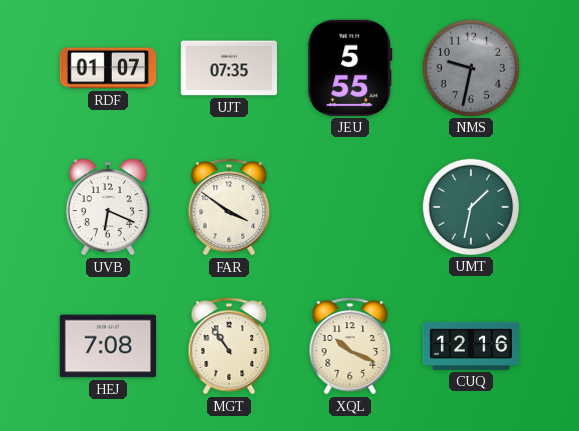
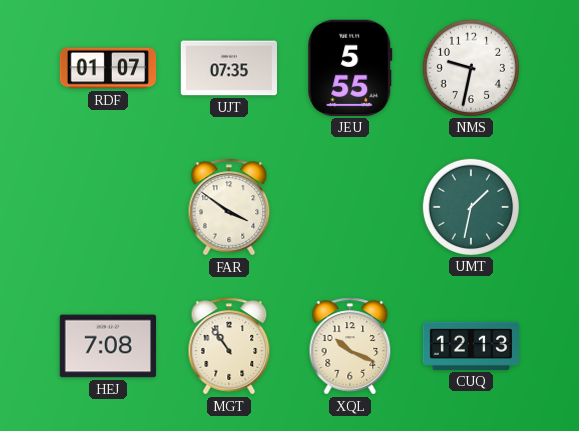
NMS dial: grey -> white
UVB: 6:19 -> none
CUQ: 12:16 -> 12:13
